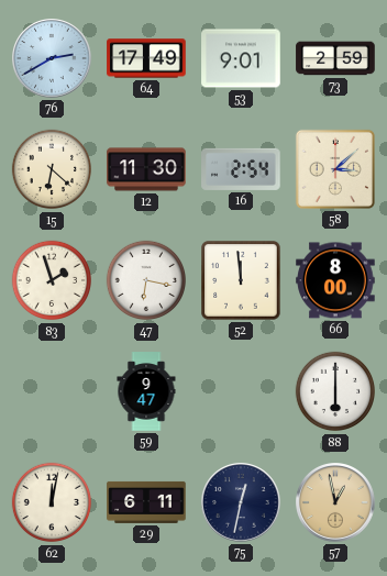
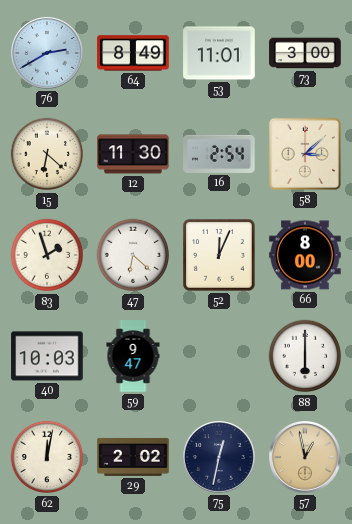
64: 17:49 -> 8:49
53: 9:01 -> 11:01
73: 2:59 -> 3:00
47: 6:17 -> 6:22
52: 11:59 -> 12:04
40: none -> 10:03
29: 6:11 -> 2:02
